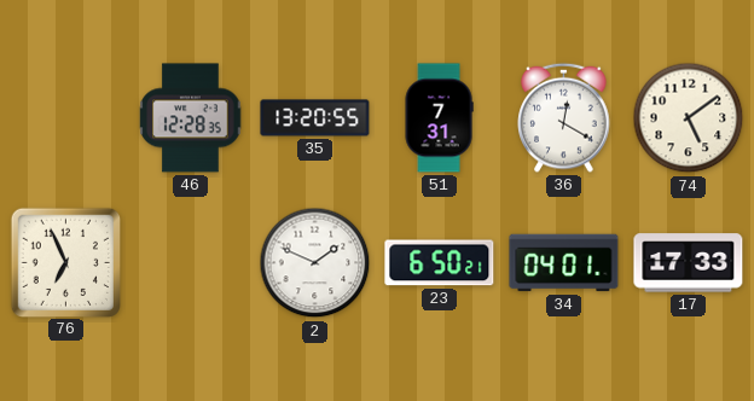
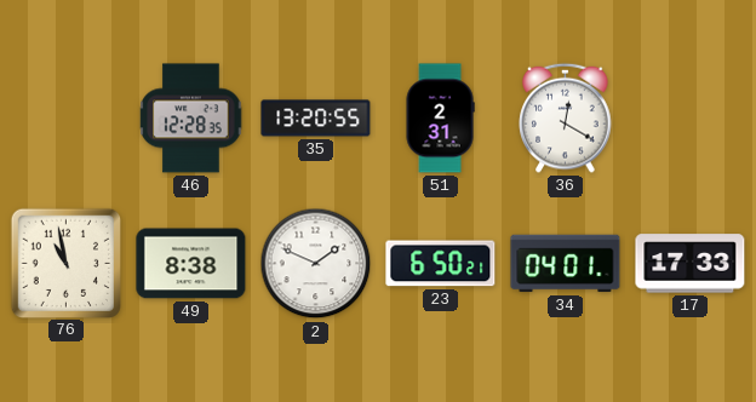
51: 7:31 -> 2:31
74: 5:09 -> none
76: 6:56 -> 10:58
49: none -> 8:38
